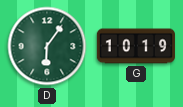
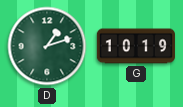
D: 6:06 -> 1:12
